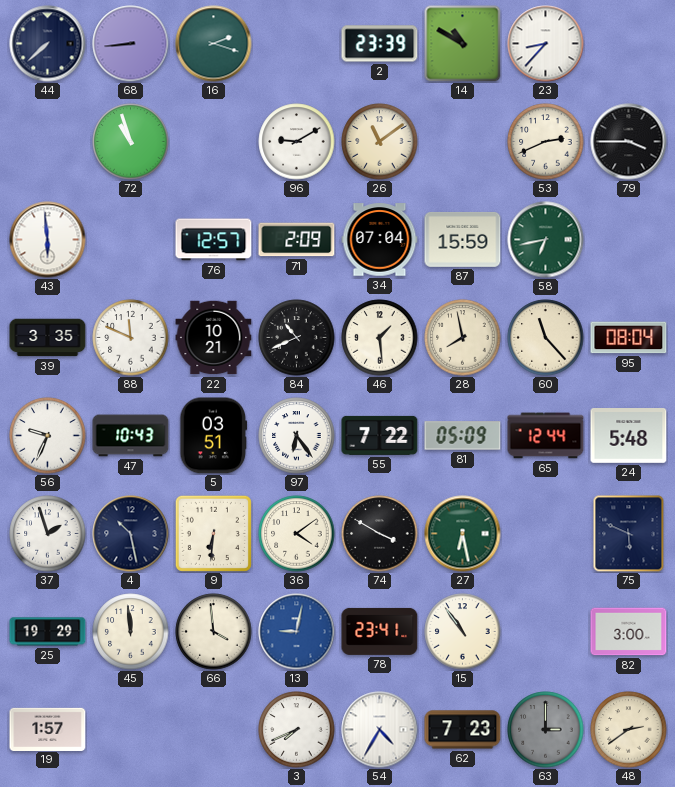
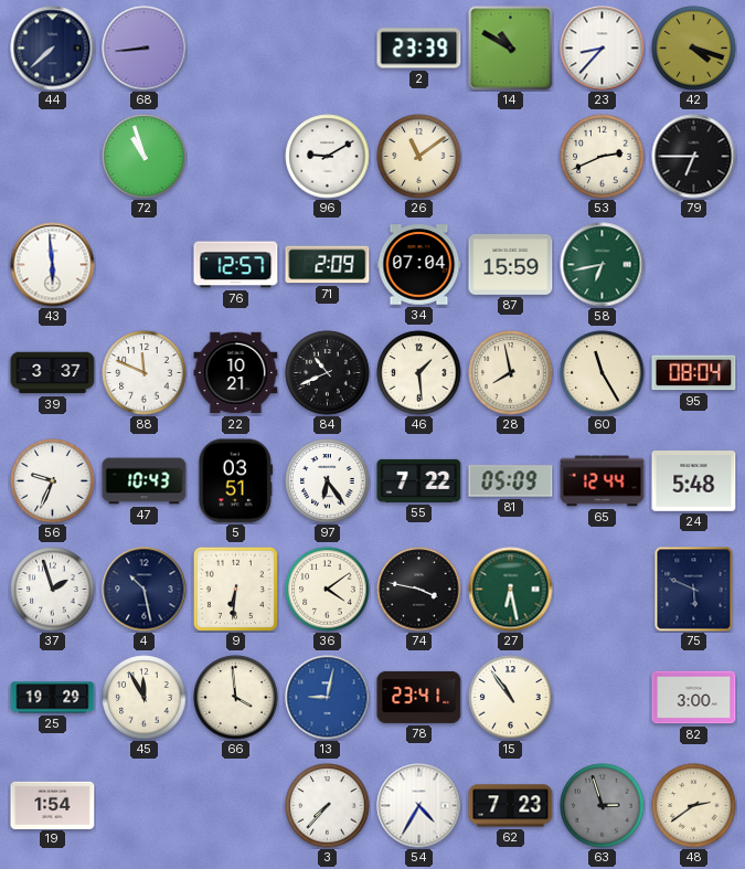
16: 2:18 -> none
42: none -> 4:18
79: 3:45 -> 6:45
39: 3:35 -> 3:37
60: 11:23 -> 11:25
74: 3:50 -> 3:47
45: 11:59 -> 11:55
19: 1:57 -> 1:54
3: 7:41 -> 7:37
63: 3:00 -> 2:57
